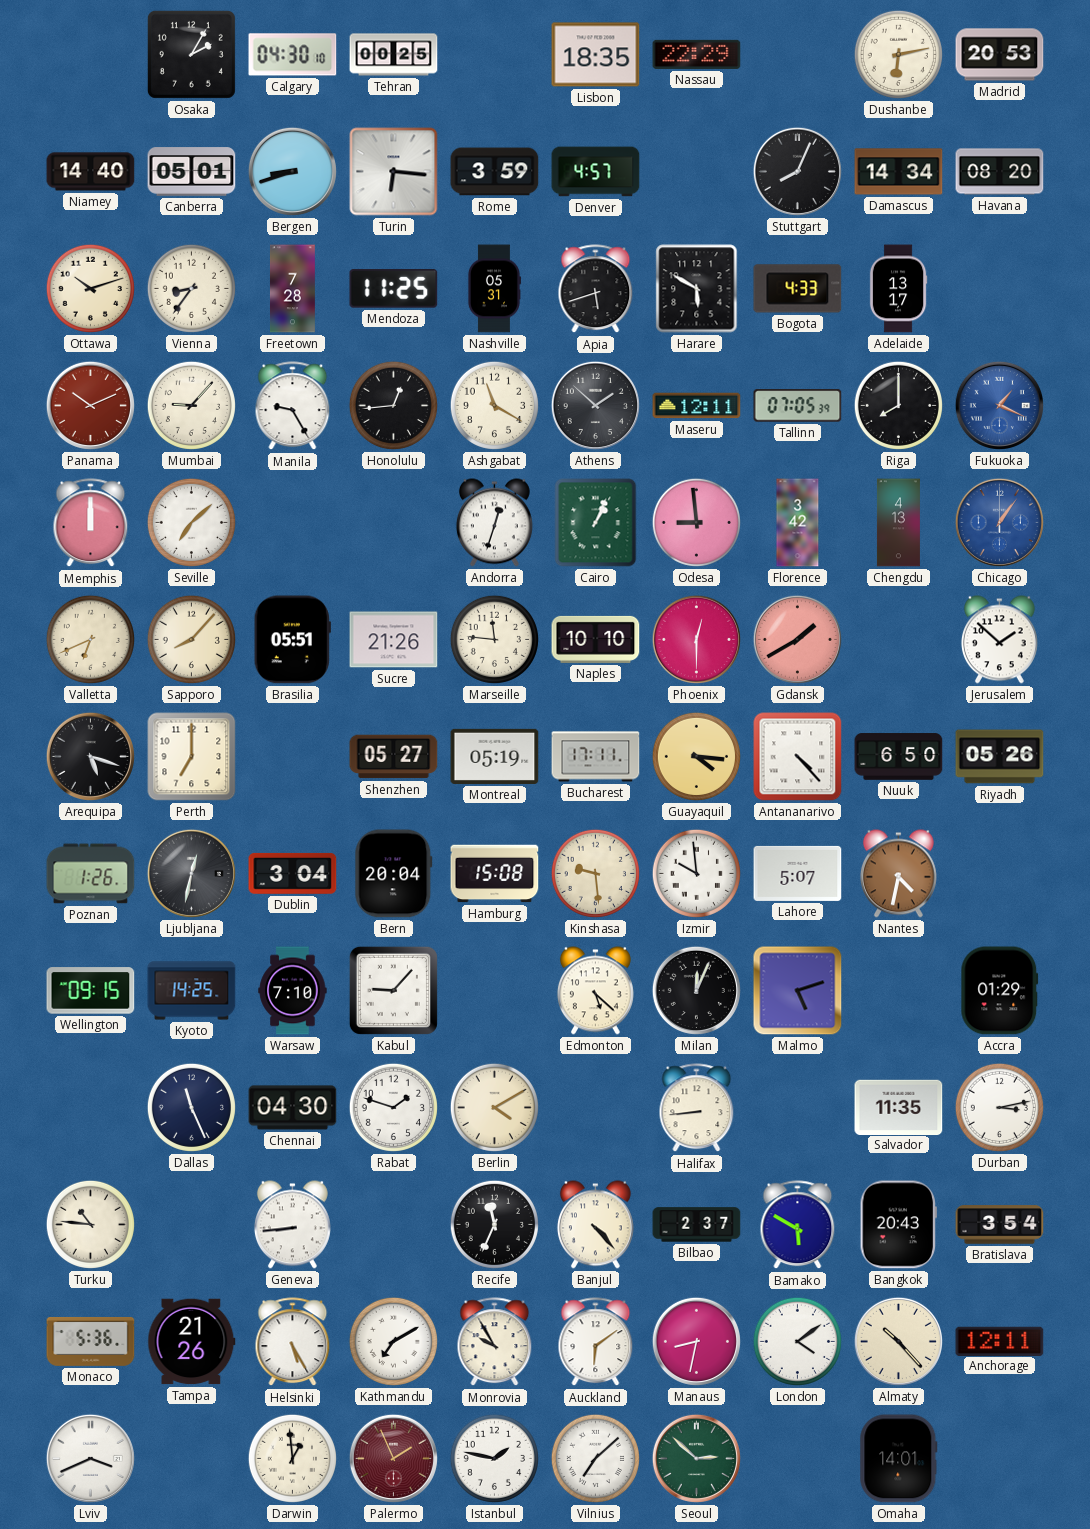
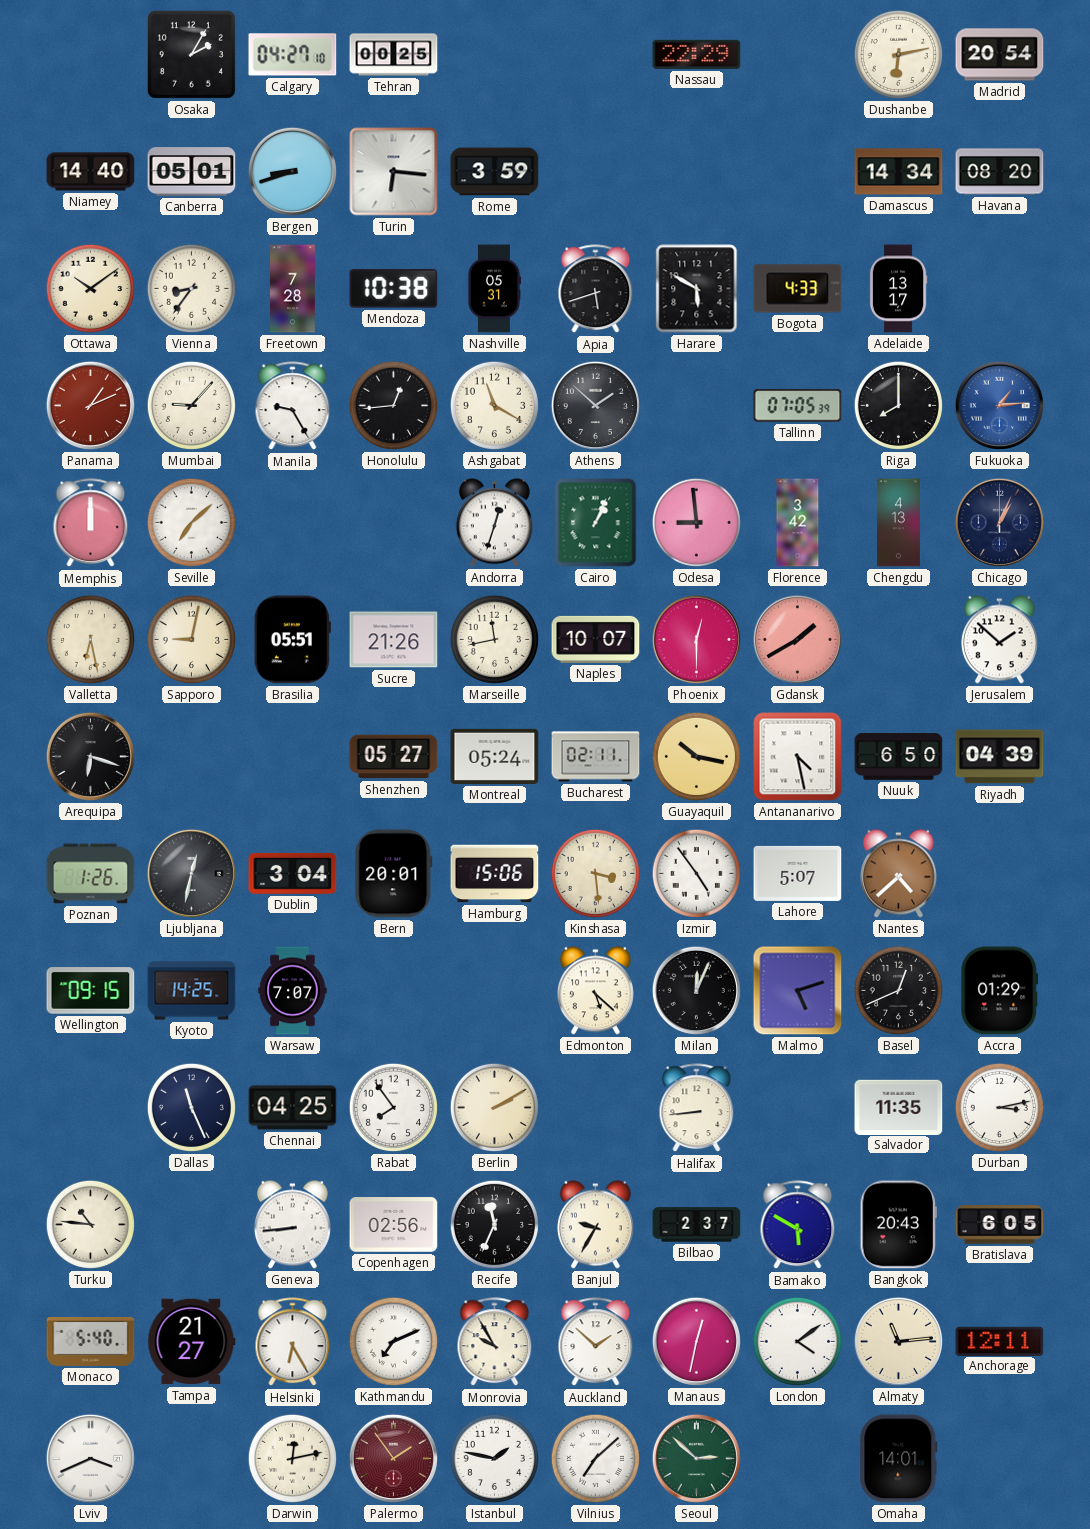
Calgary: 04:30 -> 04:27
Lisbon: 18:35 -> none
Madrid: 20:53 -> 20:54
Denver: 4:57 -> none
Stuttgart: 8:04 -> none
Ottawa: 10:12 -> 10:09
Mendoza: 11:25 -> 10:38
Panama: 10:11 -> 1:11
Maseru: 12:11 -> none
Fukuoka: 1:19 -> 1:14
Chicago: 1:06 -> 1:04
Chicago dial: blue -> navy
Valletta: 6:41 -> 6:28
Sapporo: 8:07 -> 9:02
Marseille: 11:46 -> 11:43
Naples: 10:10 -> 10:07
Arequipa: 5:18 -> 6:18
Perth: 7:00 -> none
Montreal: 05:19 -> 05:24
Bucharest: 17:11 -> 02:11
Guayaquil: 4:16 -> 10:17
Antananarivo: 4:23 -> 4:28
Riyadh: 05:26 -> 04:39
Bern: 20:04 -> 20:01
Hamburg: 15:08 -> 15:06
Kinshasa: 9:29 -> 3:29
Izmir: 9:59 -> 4:54
Nantes: 4:32 -> 4:38
Warsaw: 7:10 -> 7:07
Kabul: 9:07 -> none
Basel: none -> 12:41
Chennai: 04:30 -> 04:25
Rabat: 1:48 -> 7:54
Berlin: 4:10 -> 2:10
Copenhagen: none -> 02:56
Banjul: 4:23 -> 9:35
Bratislava: 3:54 -> 6:05
Monaco: 5:36 -> 5:40
Tampa: 21:26 -> 21:27
Helsinki: 5:25 -> 6:25
Kathmandu: 7:10 -> 7:11
Auckland: 6:09 -> 1:52
Manaus: 8:32 -> 12:32
Almaty: 10:23 -> 11:14
Darwin: 12:59 -> 12:13
Palermo: 1:56 -> 1:54
